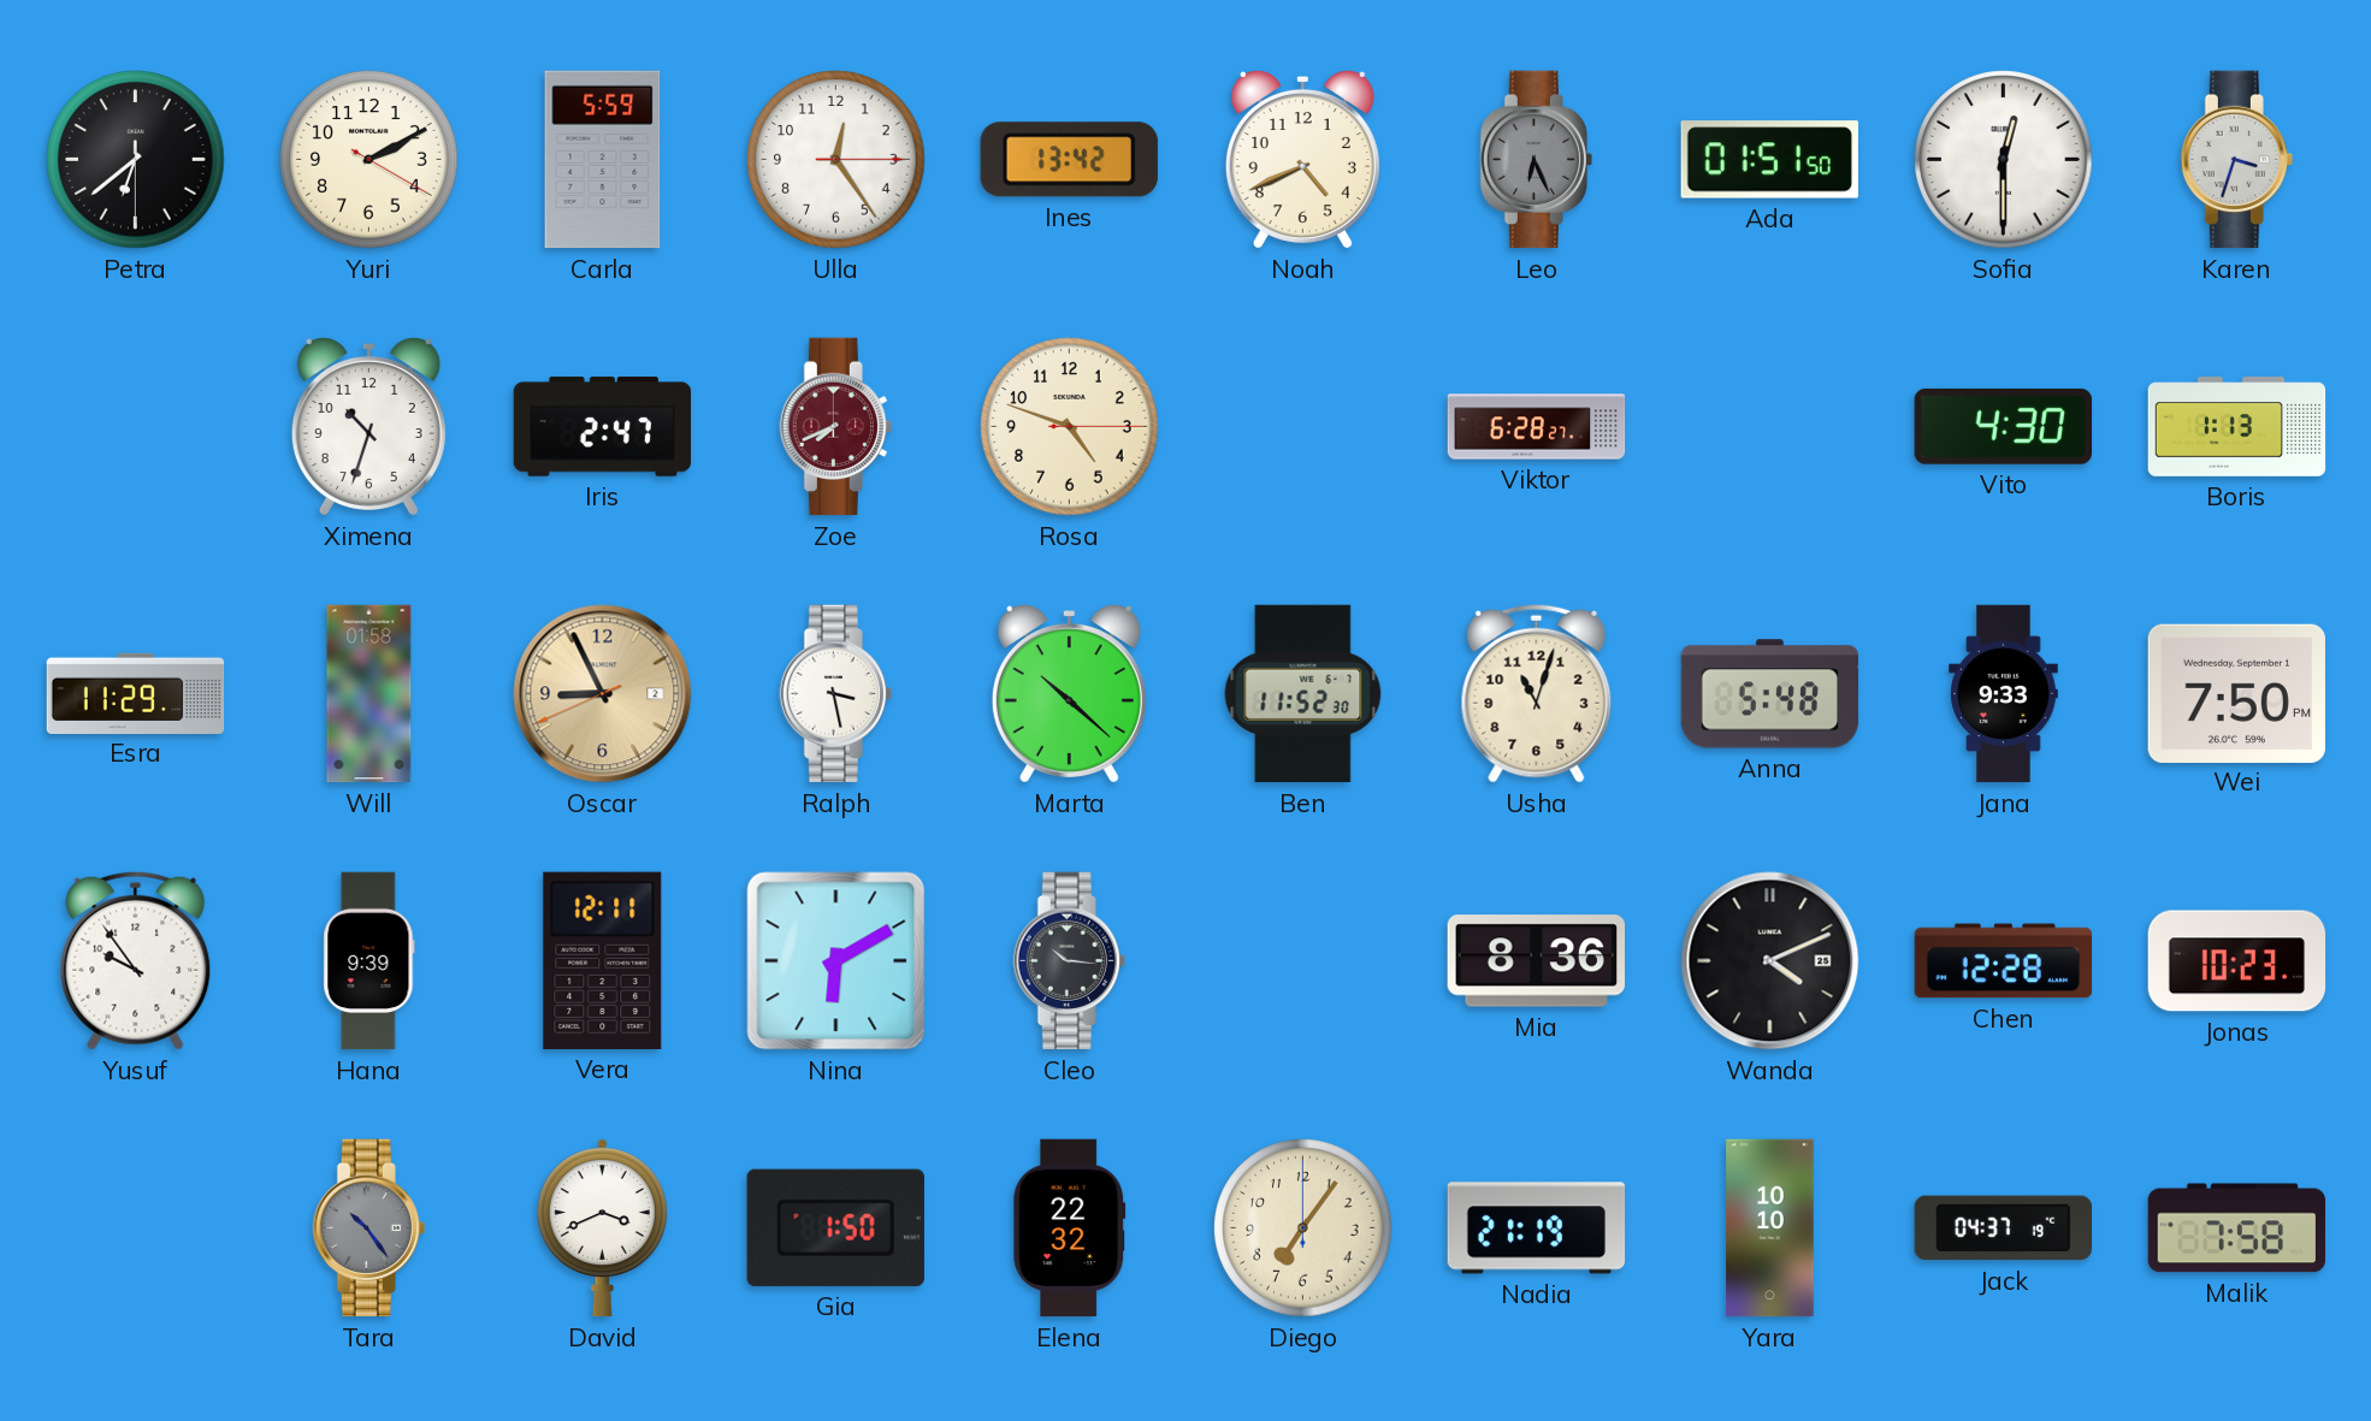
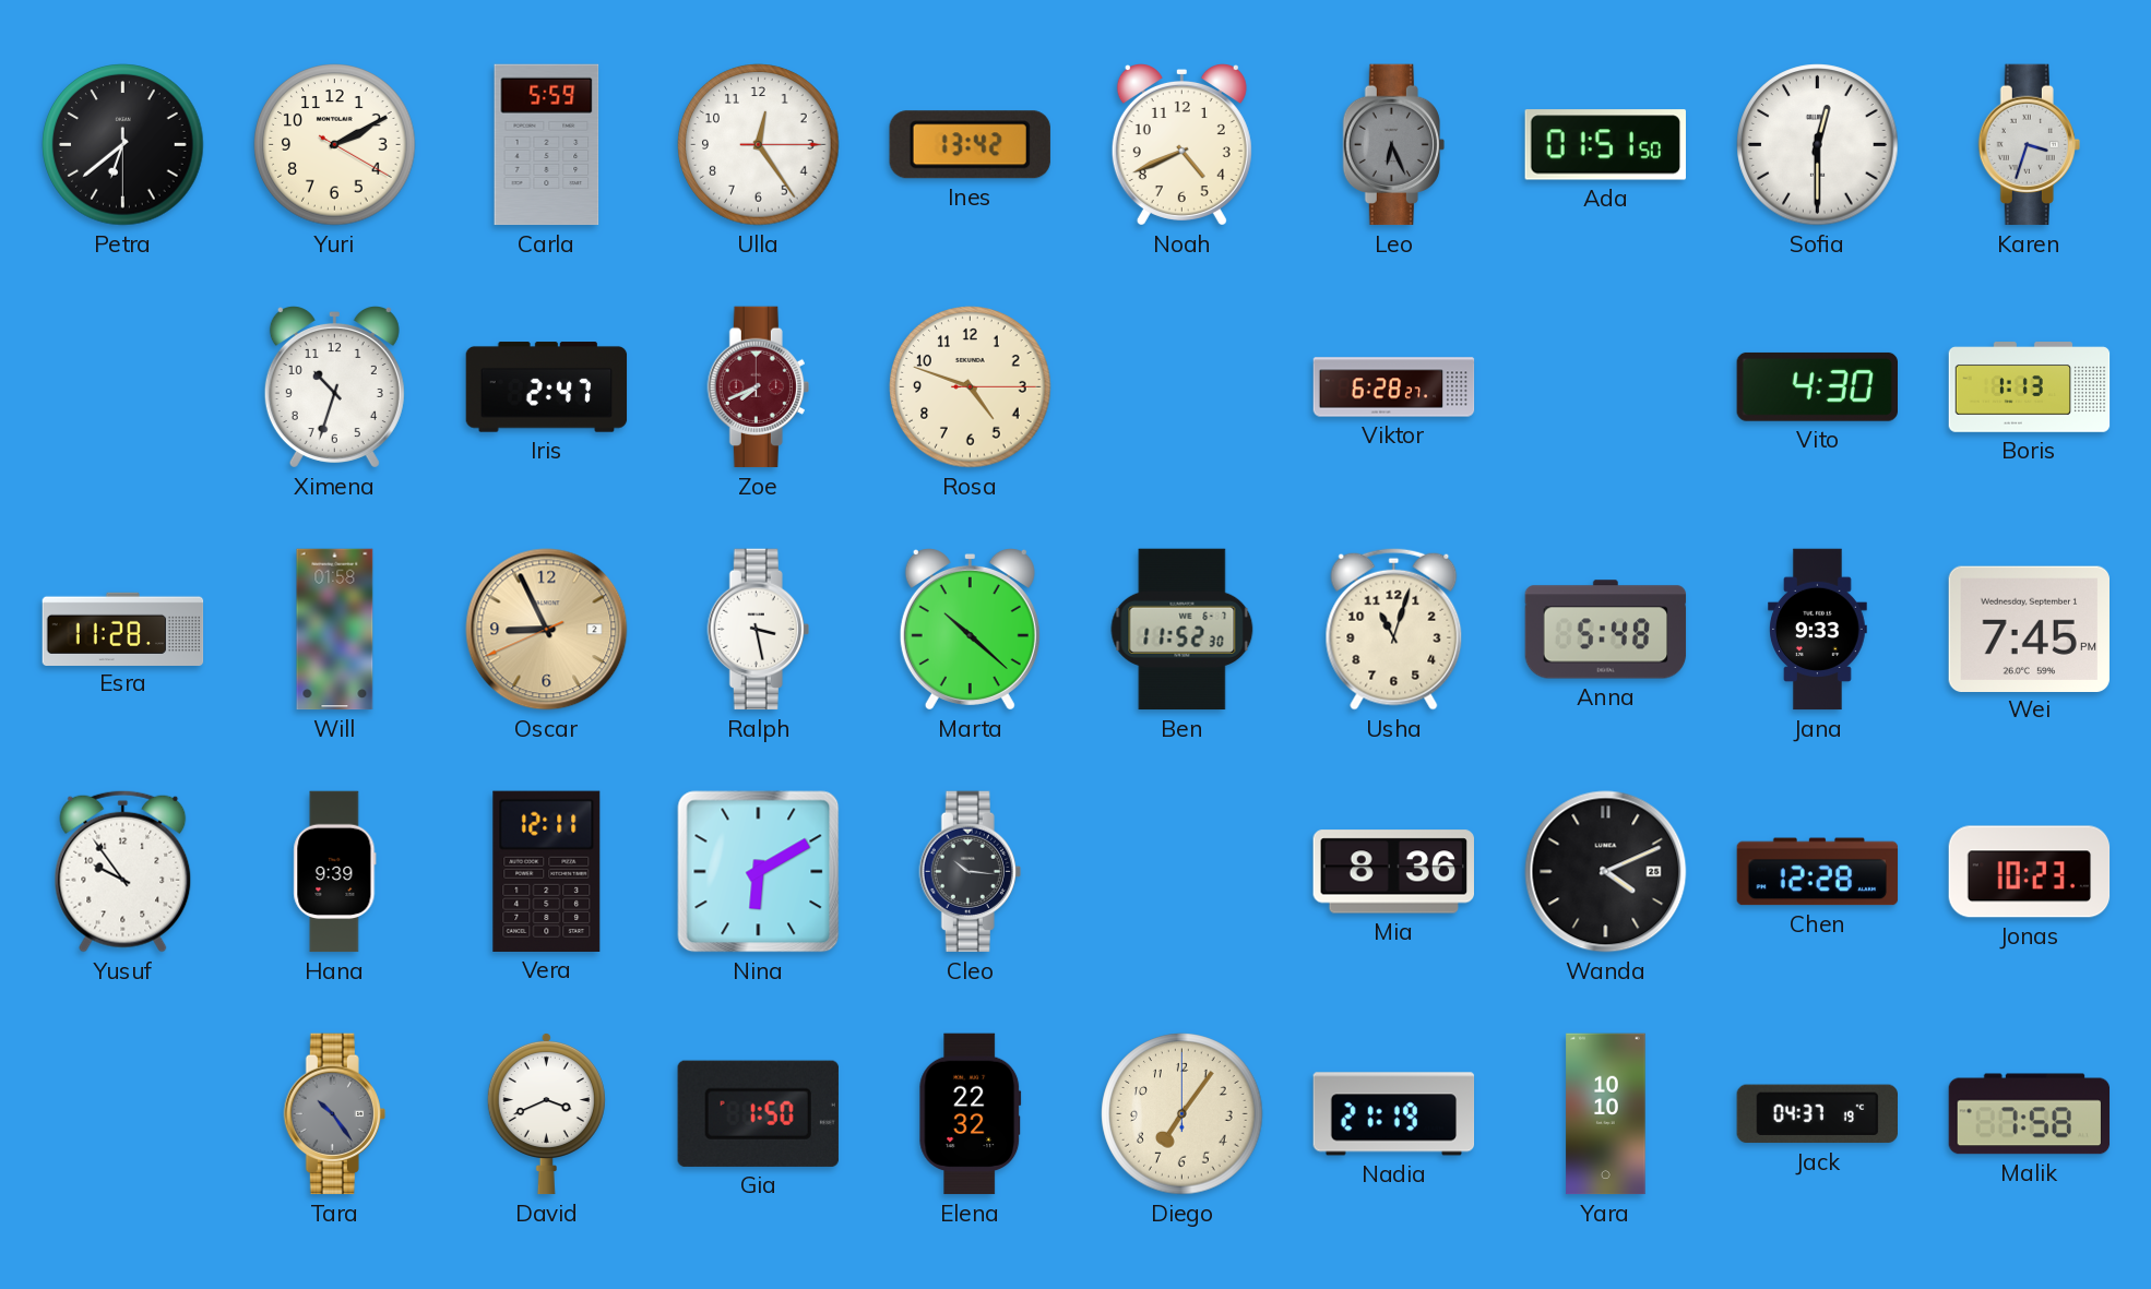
Esra: 11:29 -> 11:28
Wei: 7:50 -> 7:45
